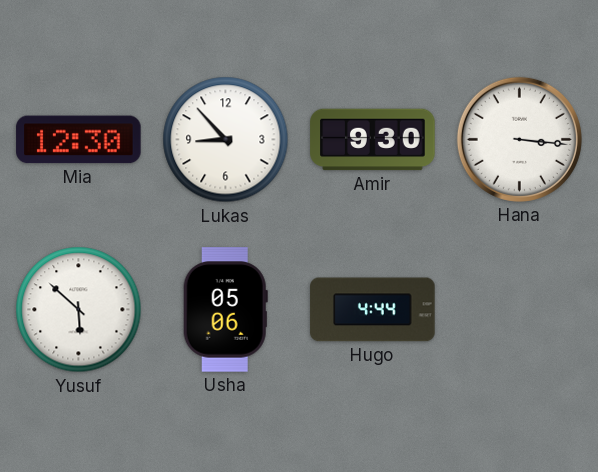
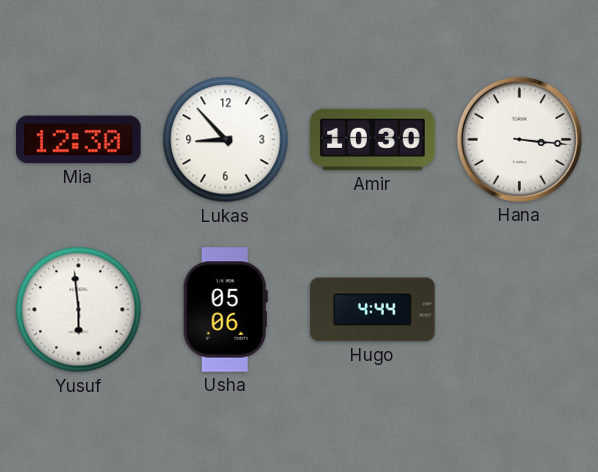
Amir: 9:30 -> 10:30
Yusuf: 5:52 -> 5:59
